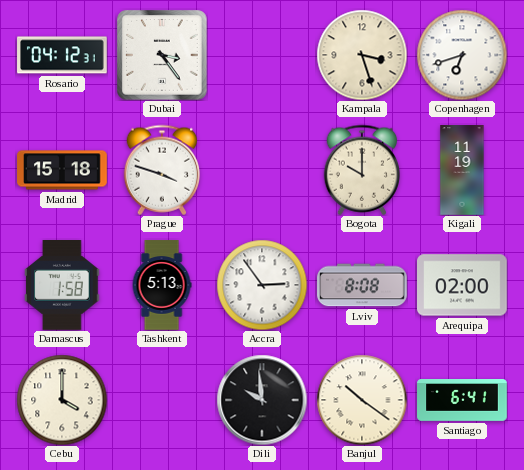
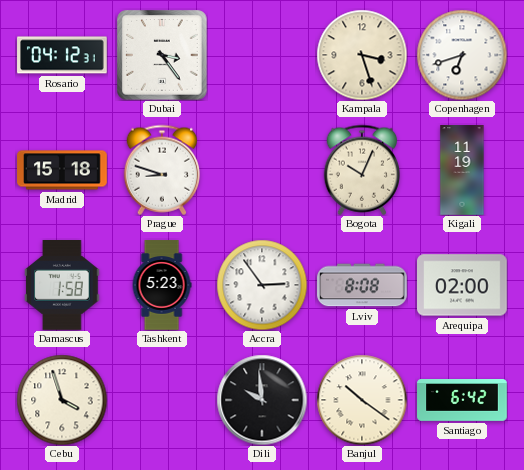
Prague: 3:48 -> 8:48
Bogota: 10:00 -> 10:04
Tashkent: 5:13 -> 5:23
Cebu: 4:00 -> 3:57
Santiago: 6:41 -> 6:42
